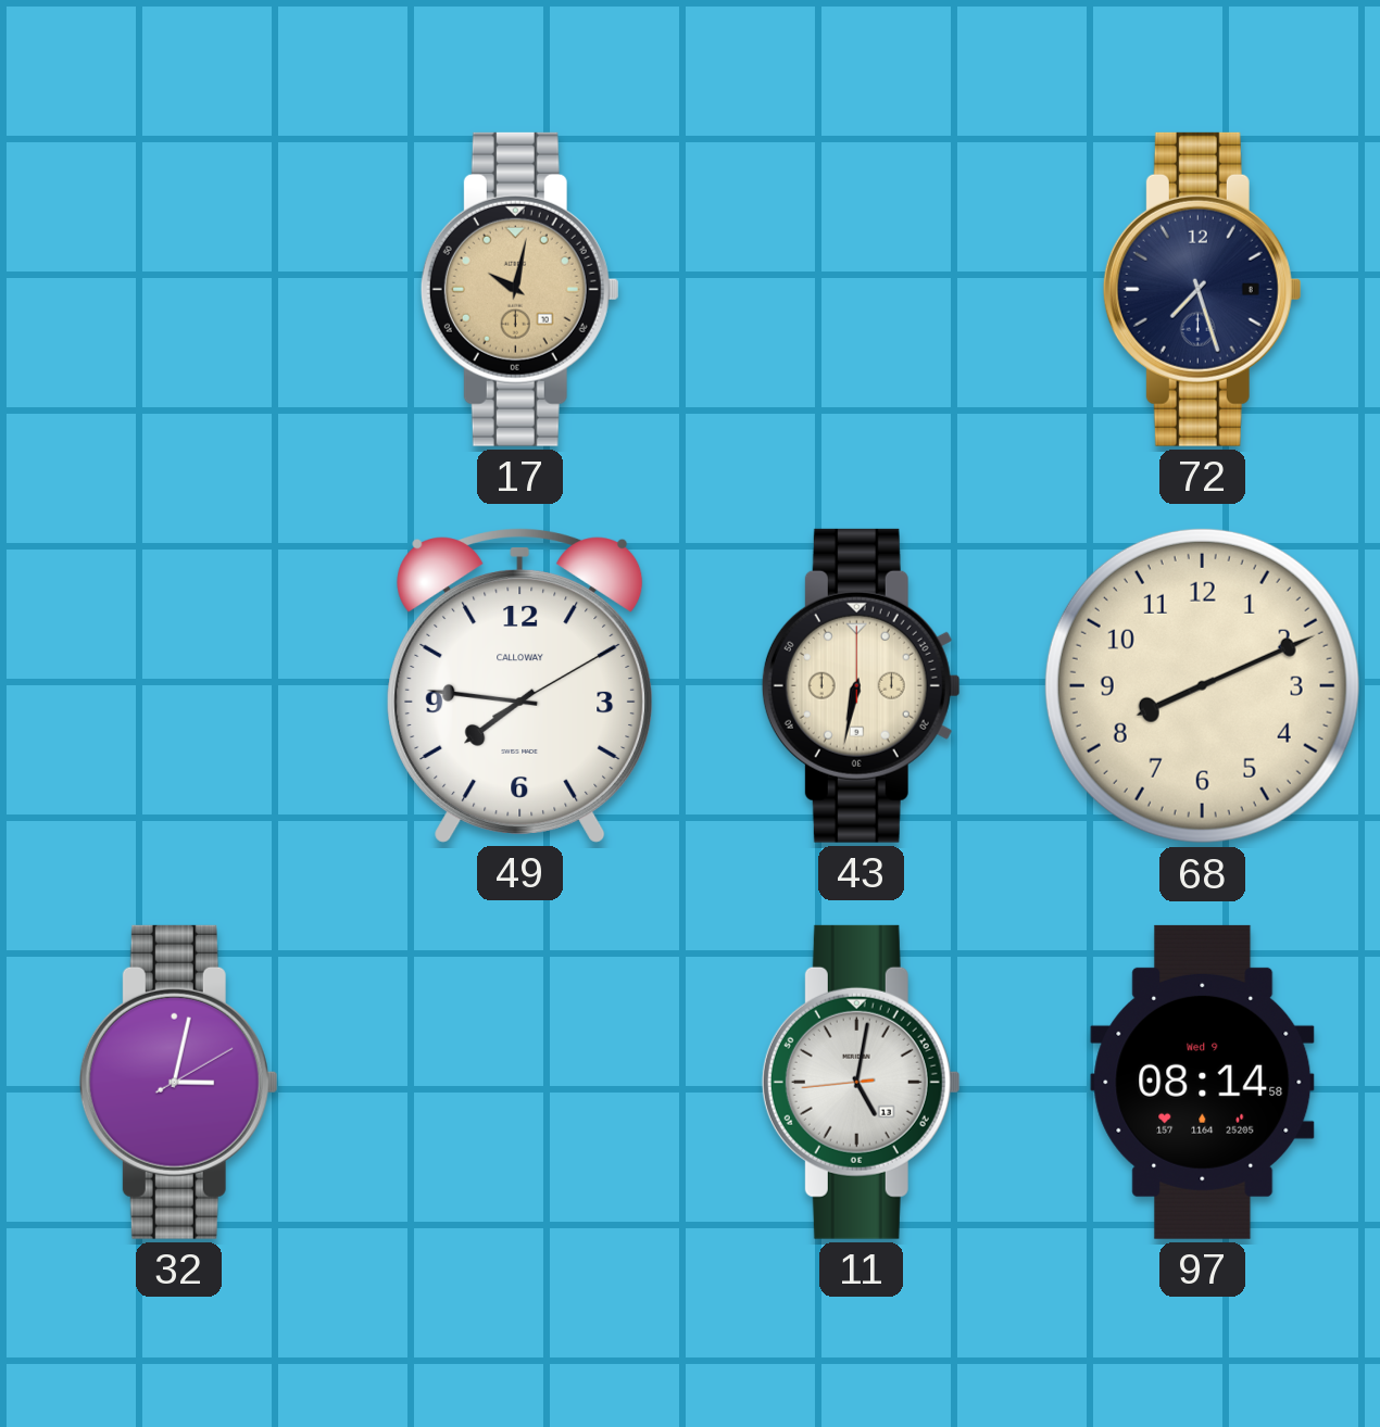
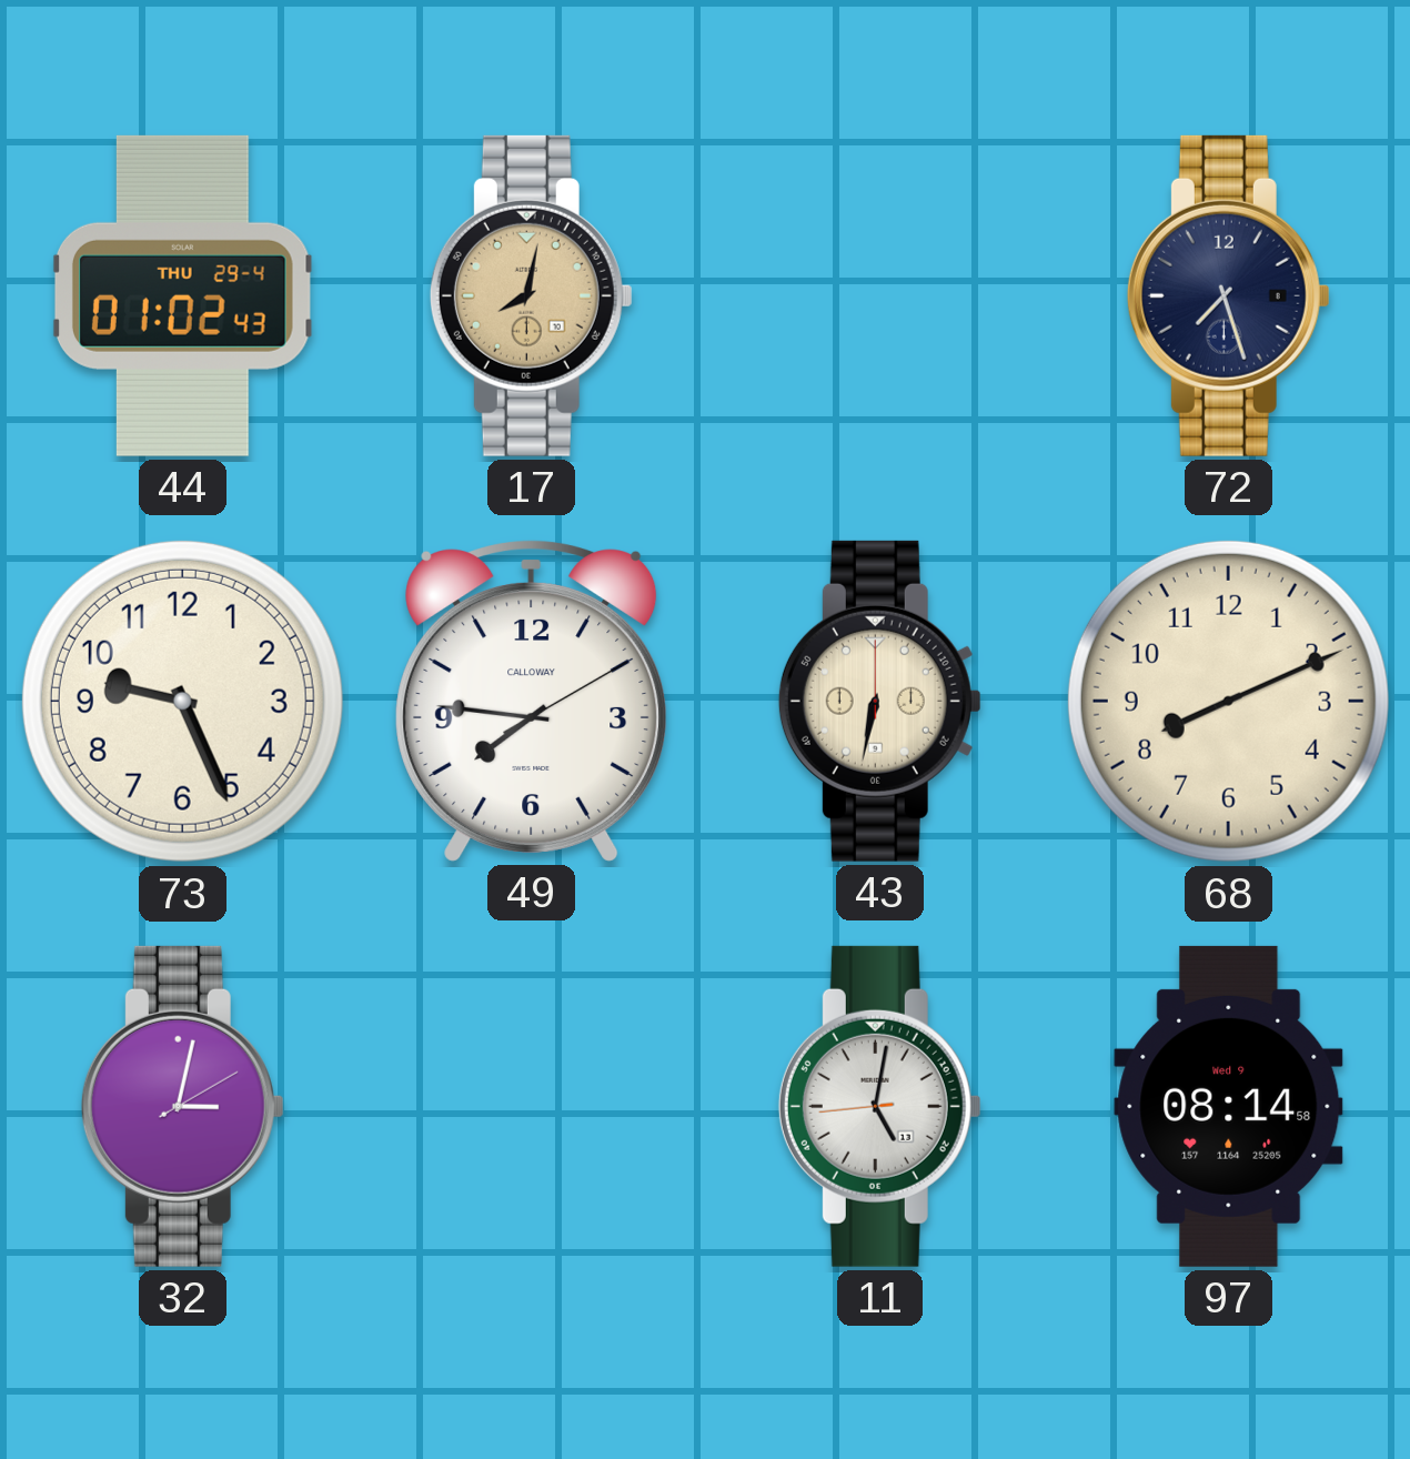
44: none -> 01:02
17: 10:02 -> 8:02
73: none -> 9:26
